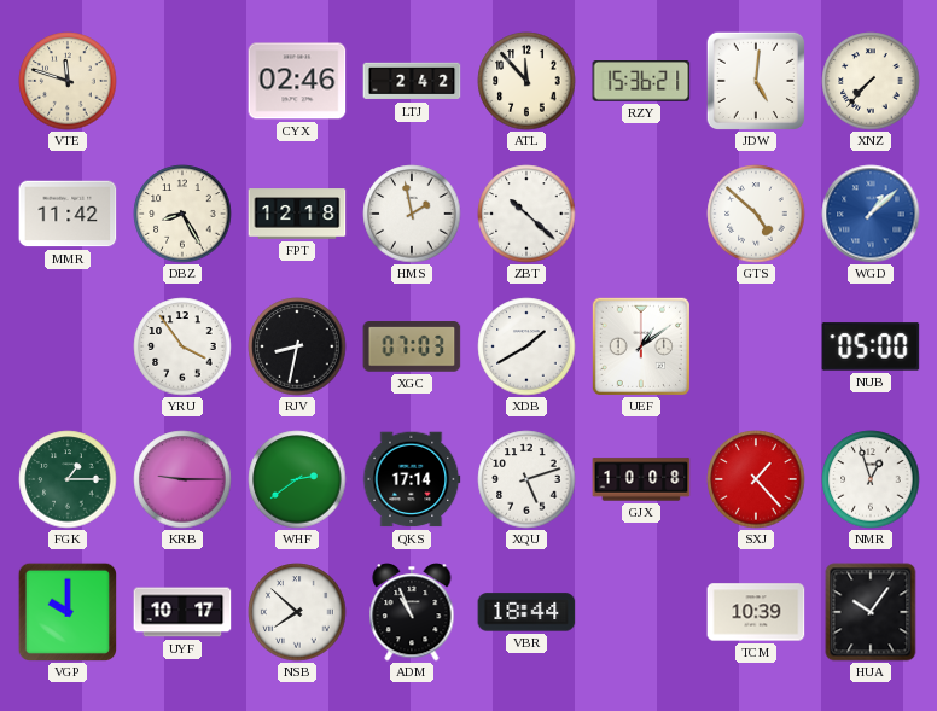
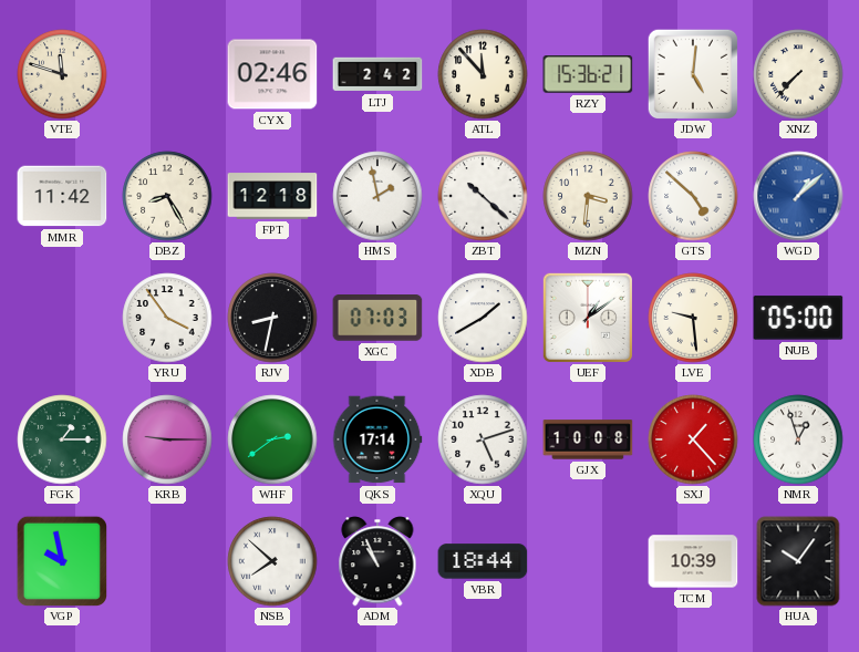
MZN: none -> 3:31
LVE: none -> 9:29
VGP: 10:00 -> 9:58
UYF: 10:17 -> none
